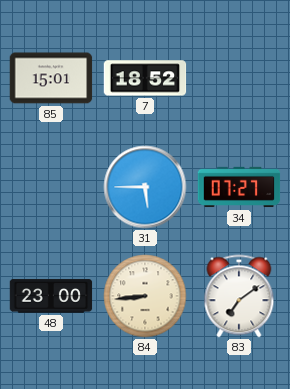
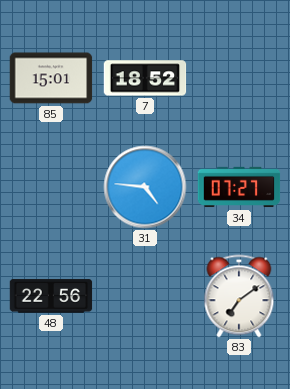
31: 5:45 -> 4:46
48: 23:00 -> 22:56
84: 8:44 -> none
